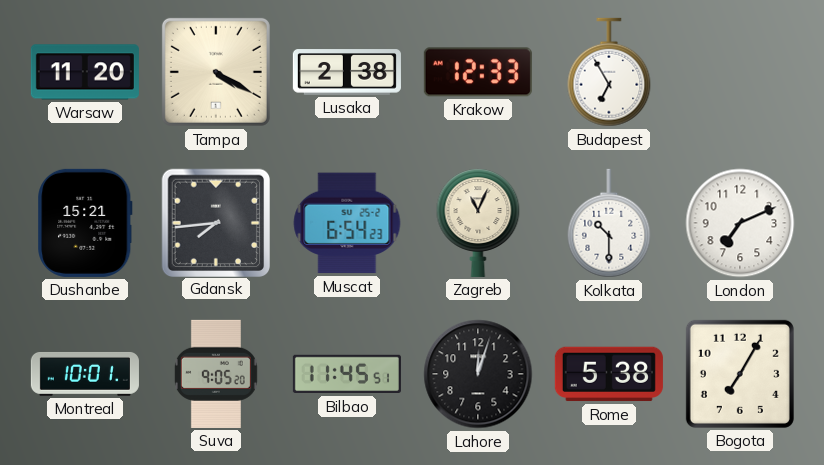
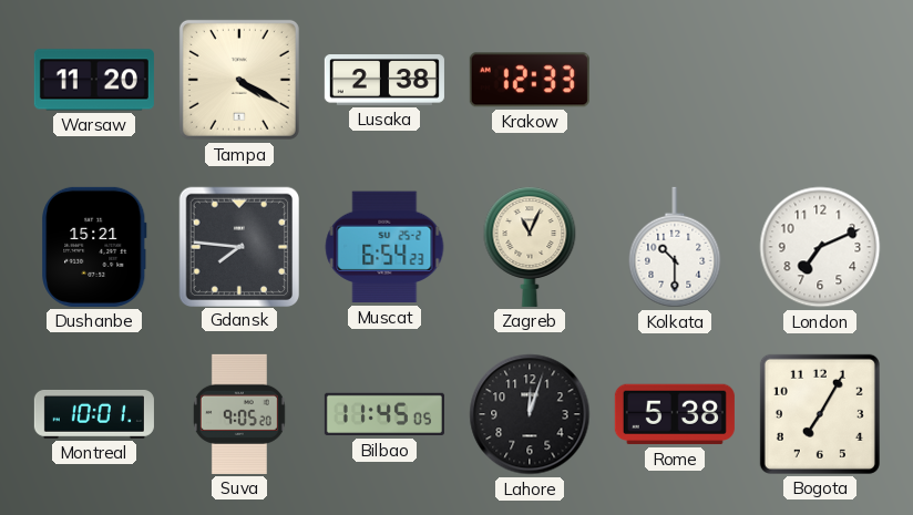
Budapest: 6:55 -> none
Gdansk: 7:44 -> 7:46
Bilbao: 11:45:51 -> 11:45:05
